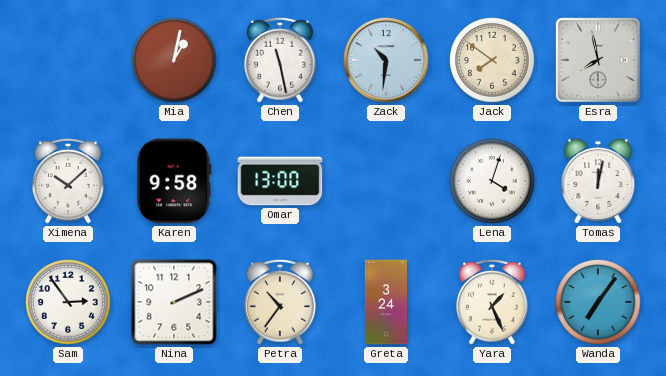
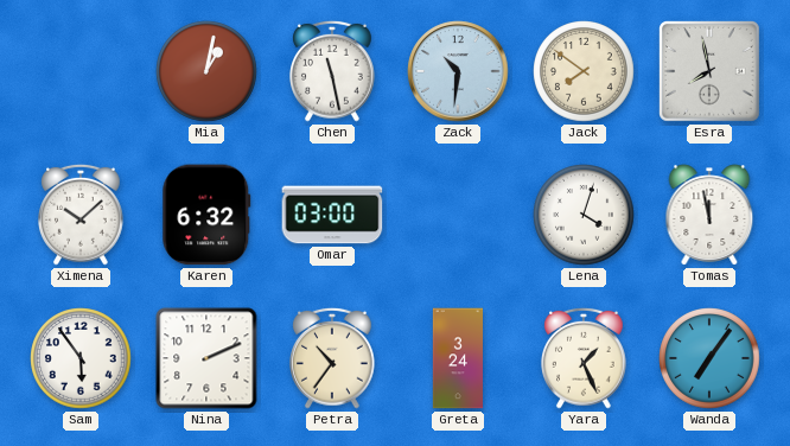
Karen: 9:58 -> 6:32
Omar: 13:00 -> 03:00
Tomas: 12:02 -> 11:58
Sam: 2:54 -> 5:54
